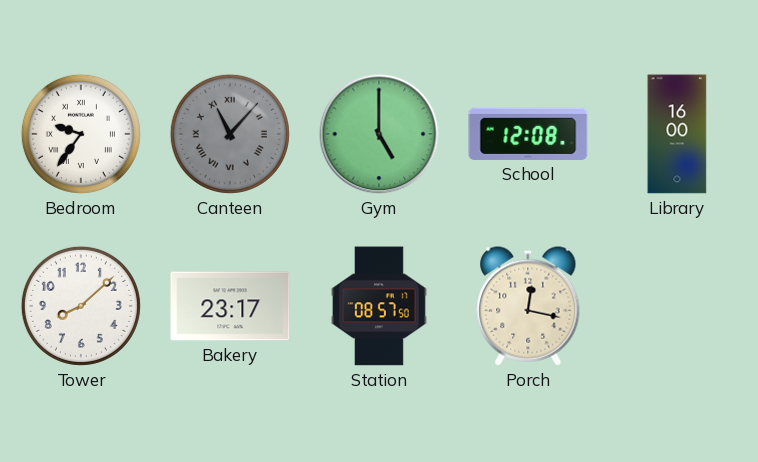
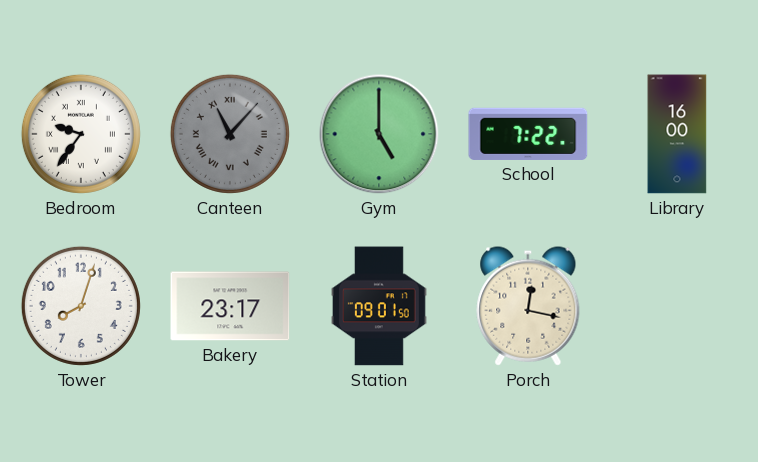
School: 12:08 -> 7:22
Tower: 8:08 -> 8:03
Station: 08:57 -> 09:01
